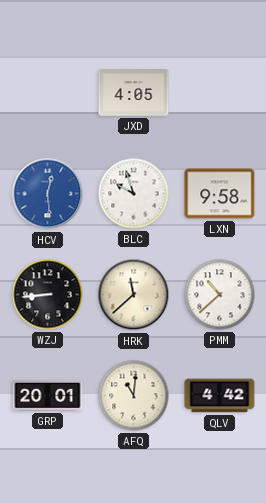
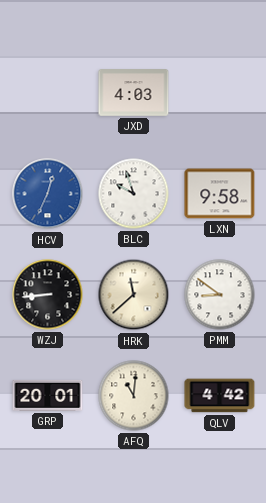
JXD: 4:05 -> 4:03
HCV: 12:29 -> 12:34
PMM: 10:38 -> 8:51
